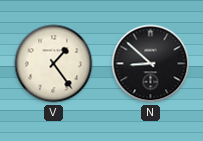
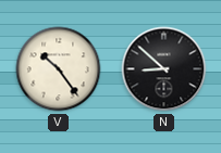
V: 1:24 -> 10:24
